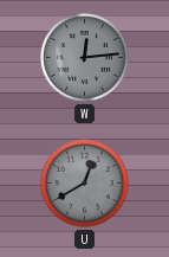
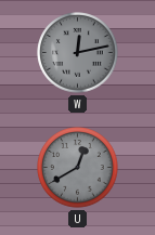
W: 12:14 -> 12:13
